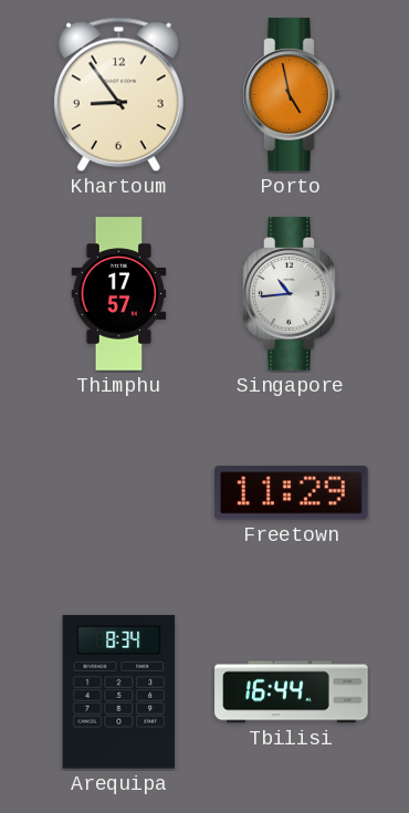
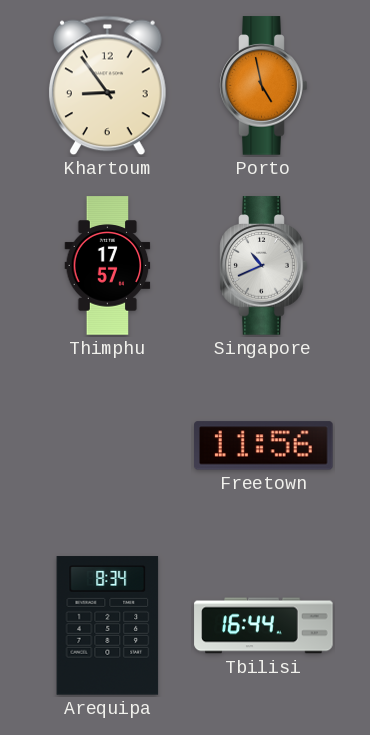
Singapore: 10:44 -> 10:41
Freetown: 11:29 -> 11:56
